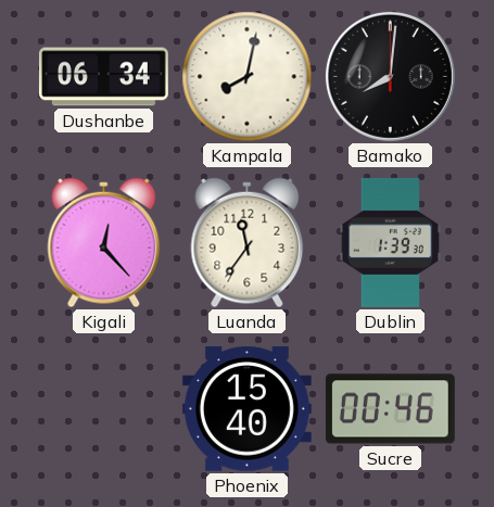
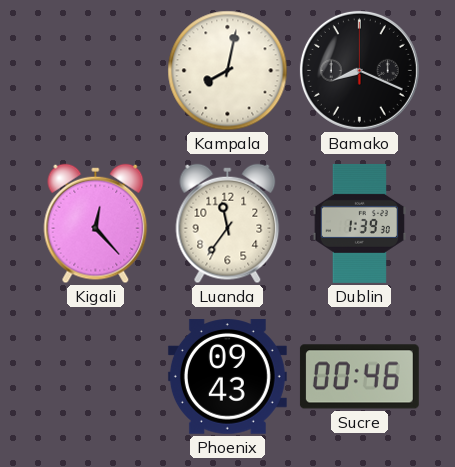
Dushanbe: 06:34 -> none
Bamako: 8:01 -> 8:19
Phoenix: 15:40 -> 09:43
